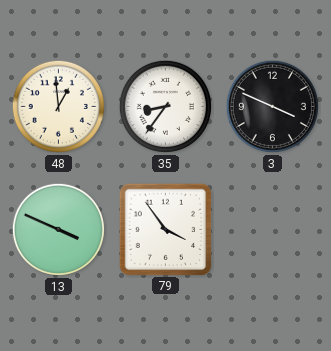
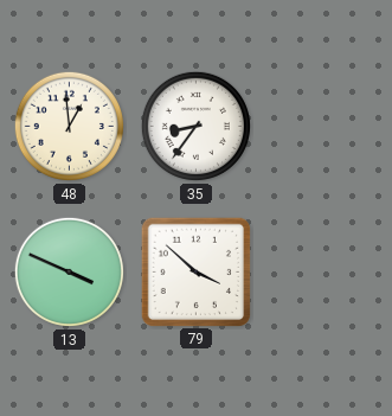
3: 3:49 -> none
79: 3:54 -> 3:52
